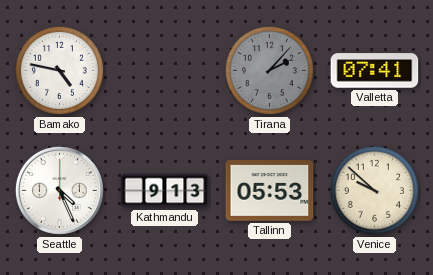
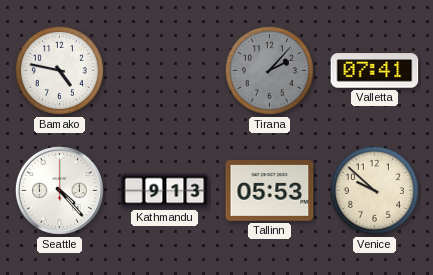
Seattle: 4:26 -> 4:23
